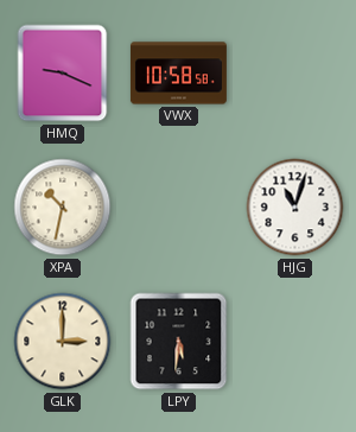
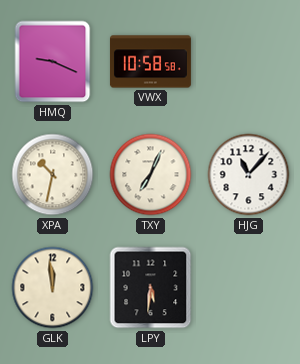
TXY: none -> 7:04
HJG: 11:03 -> 11:07
GLK: 3:00 -> 11:59
